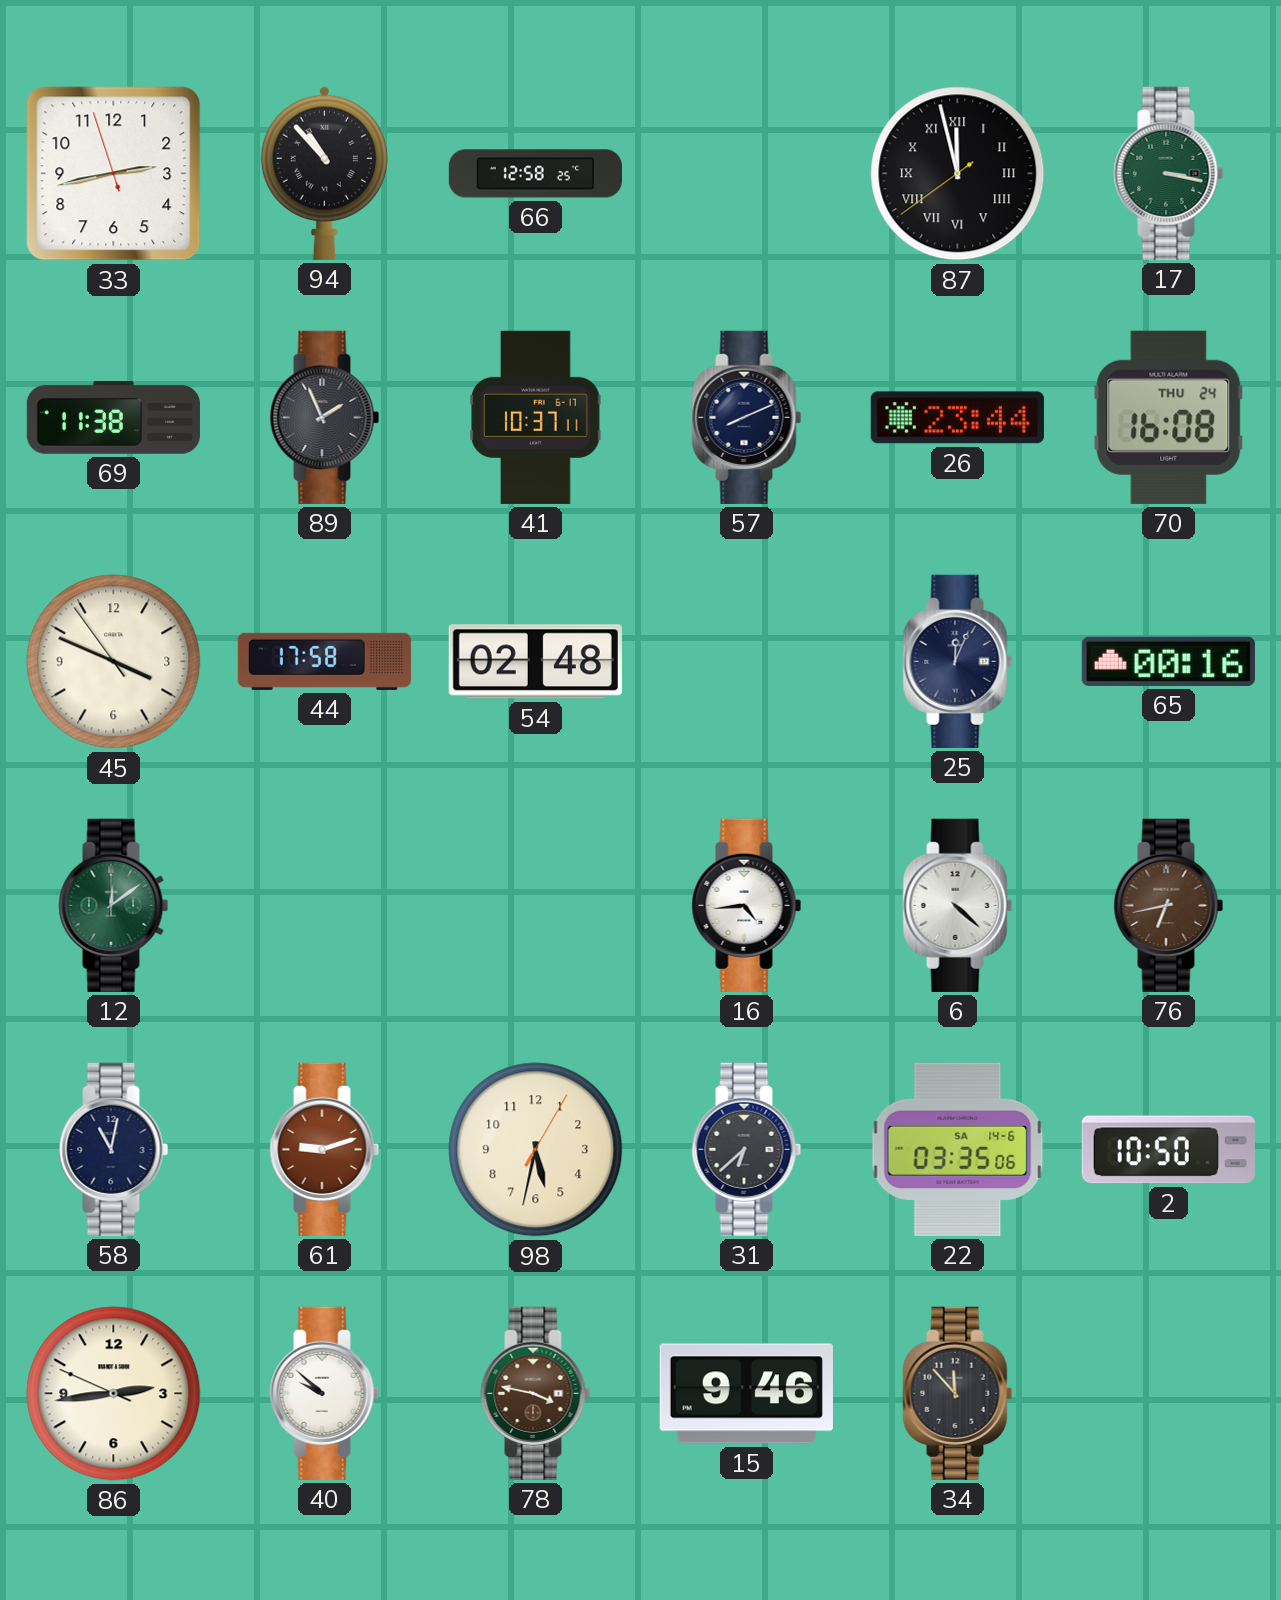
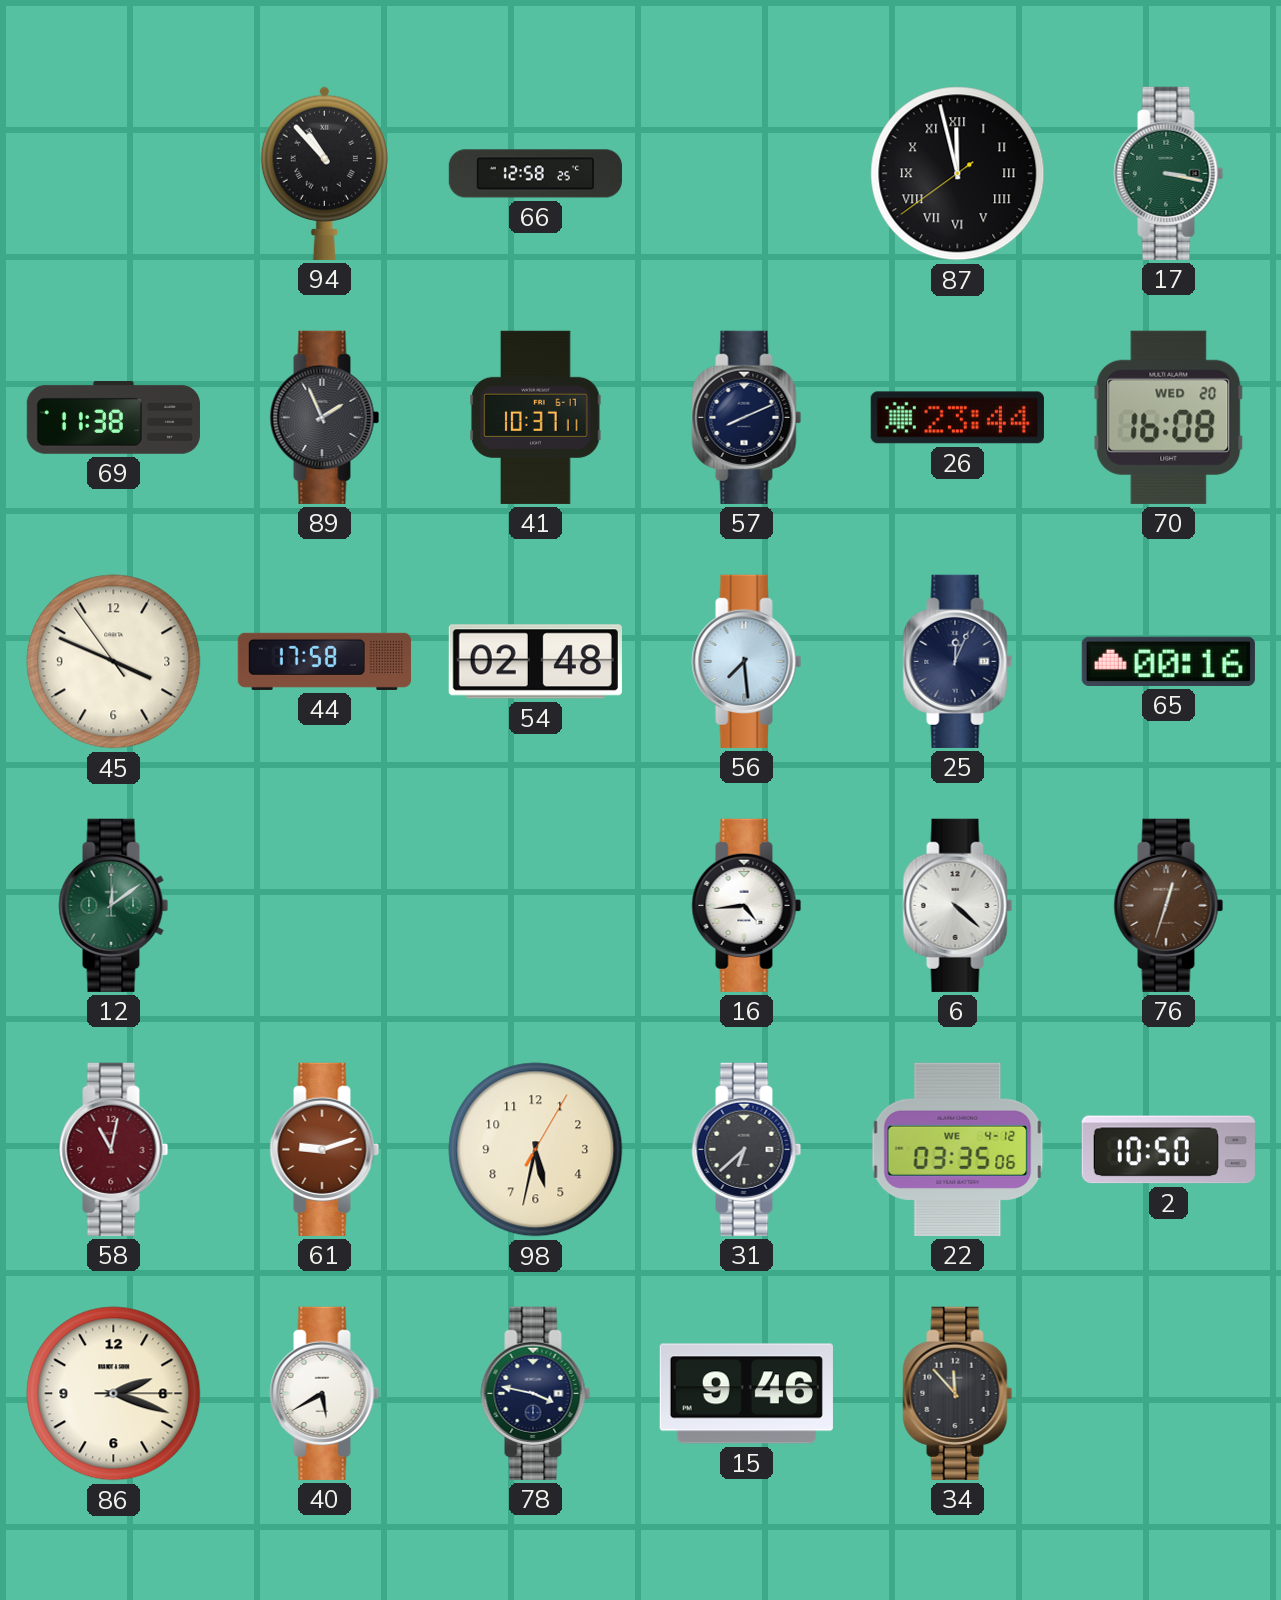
33: 2:42 -> none
70 date: THU 24 -> WED 20
56: none -> 7:29
76: 6:43 -> 12:33
58 dial: navy -> burgundy
22 date: SA 14-6 -> WE 4-12
86: 2:43 -> 2:18
40: 9:52 -> 5:40
78 dial: brown -> navy
